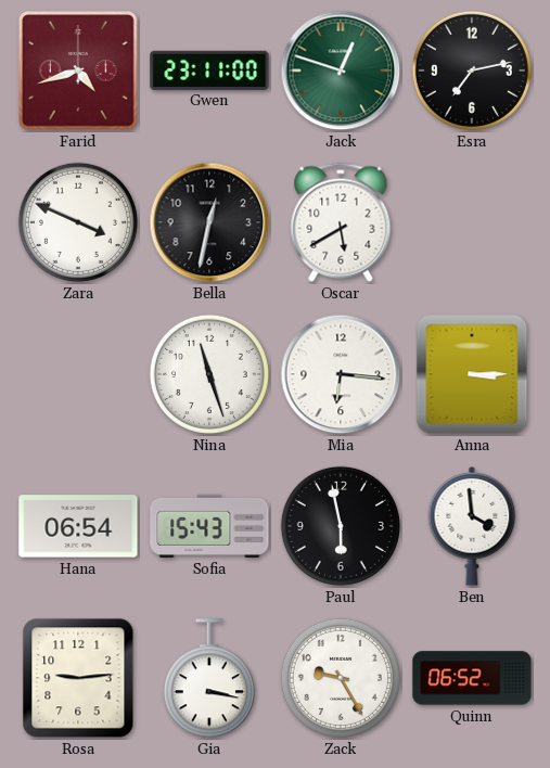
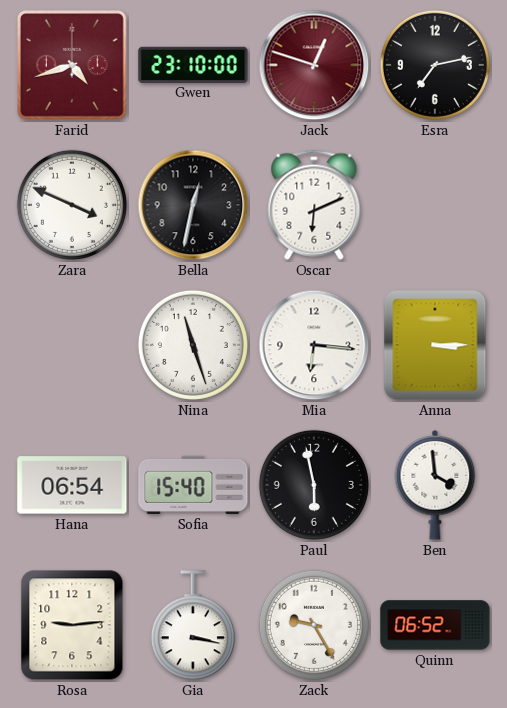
Gwen: 23:11 -> 23:10
Jack dial: green -> burgundy
Oscar: 5:40 -> 6:11
Sofia: 15:43 -> 15:40
